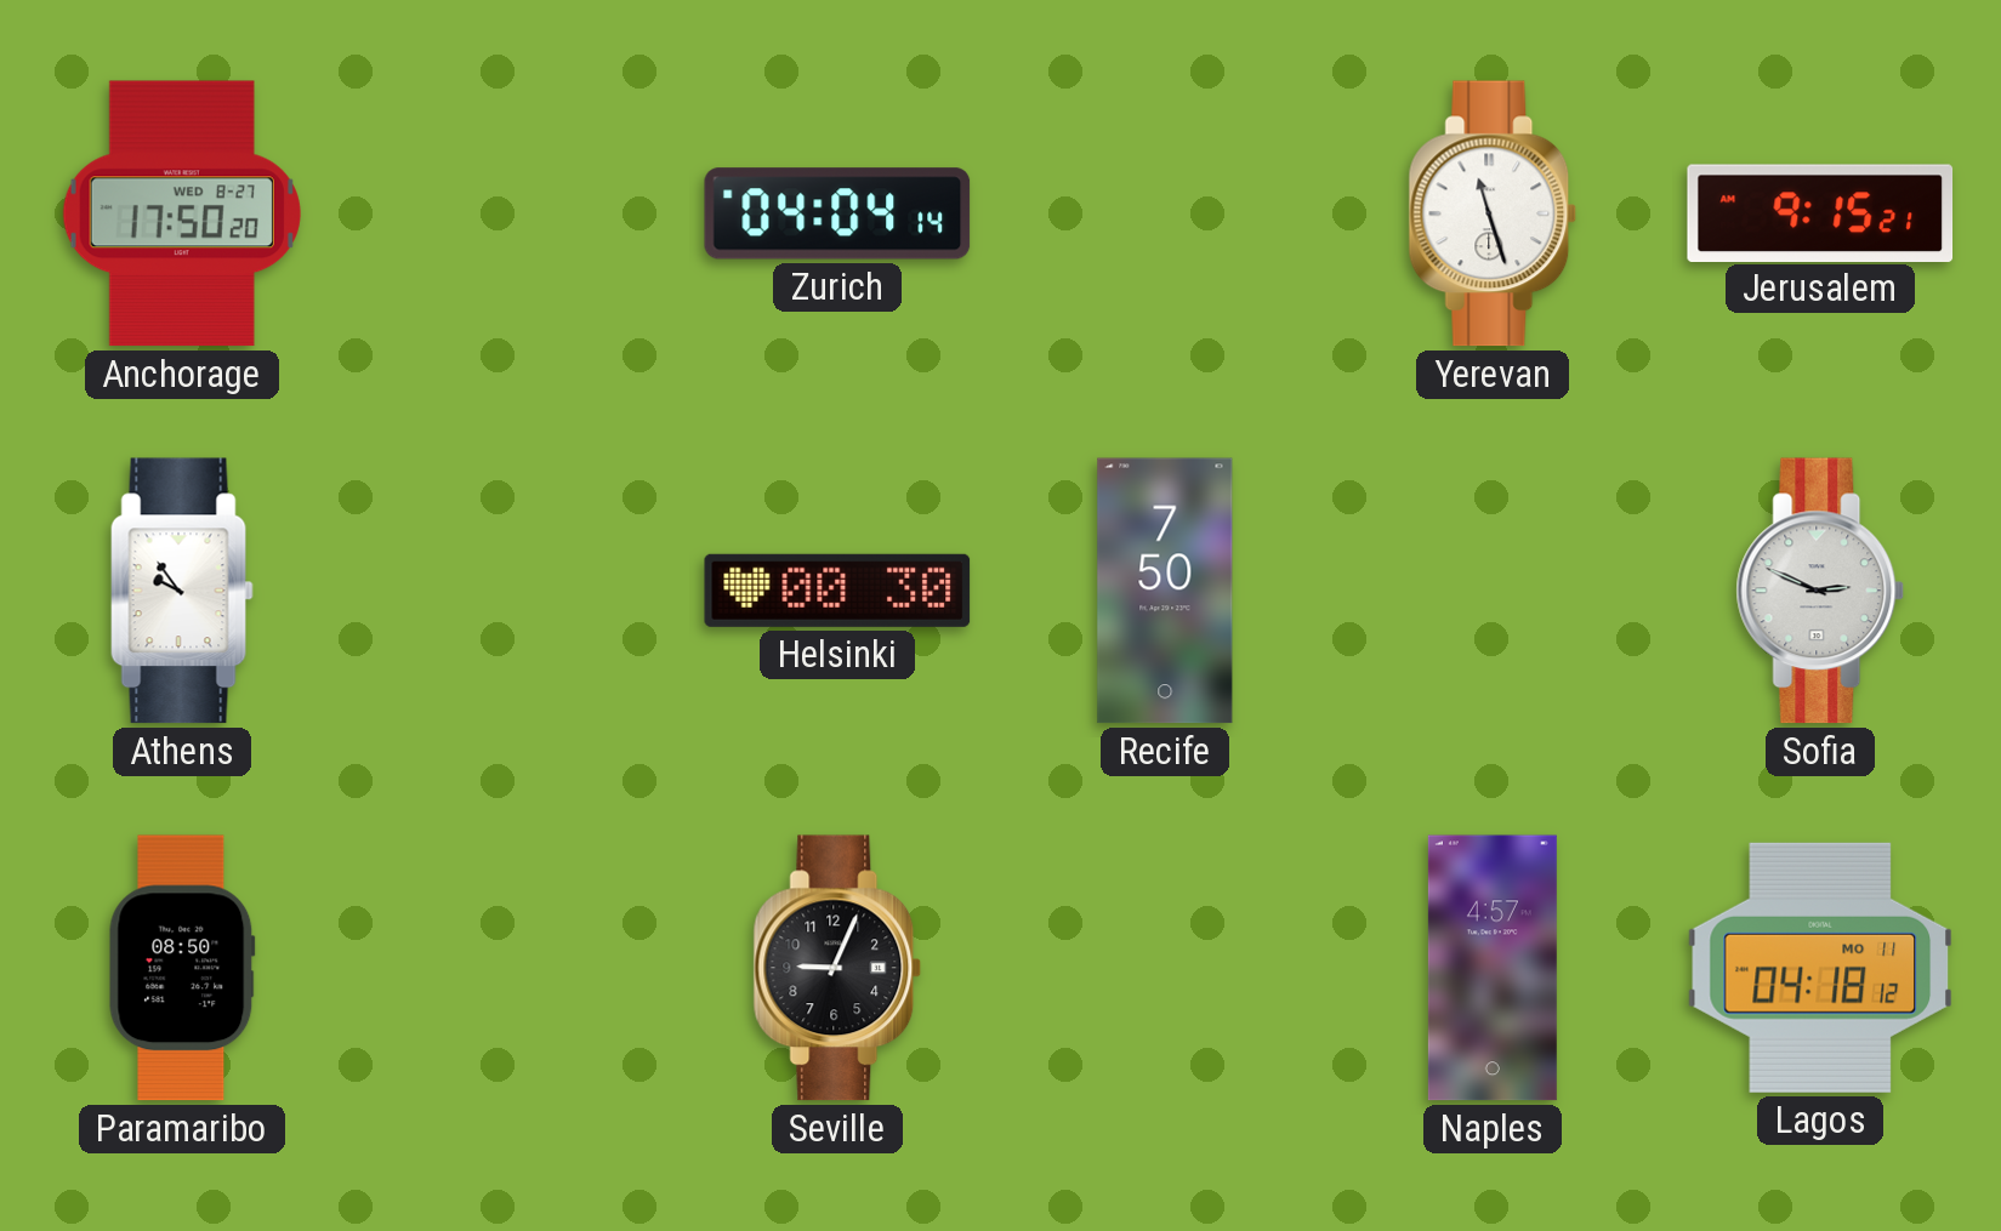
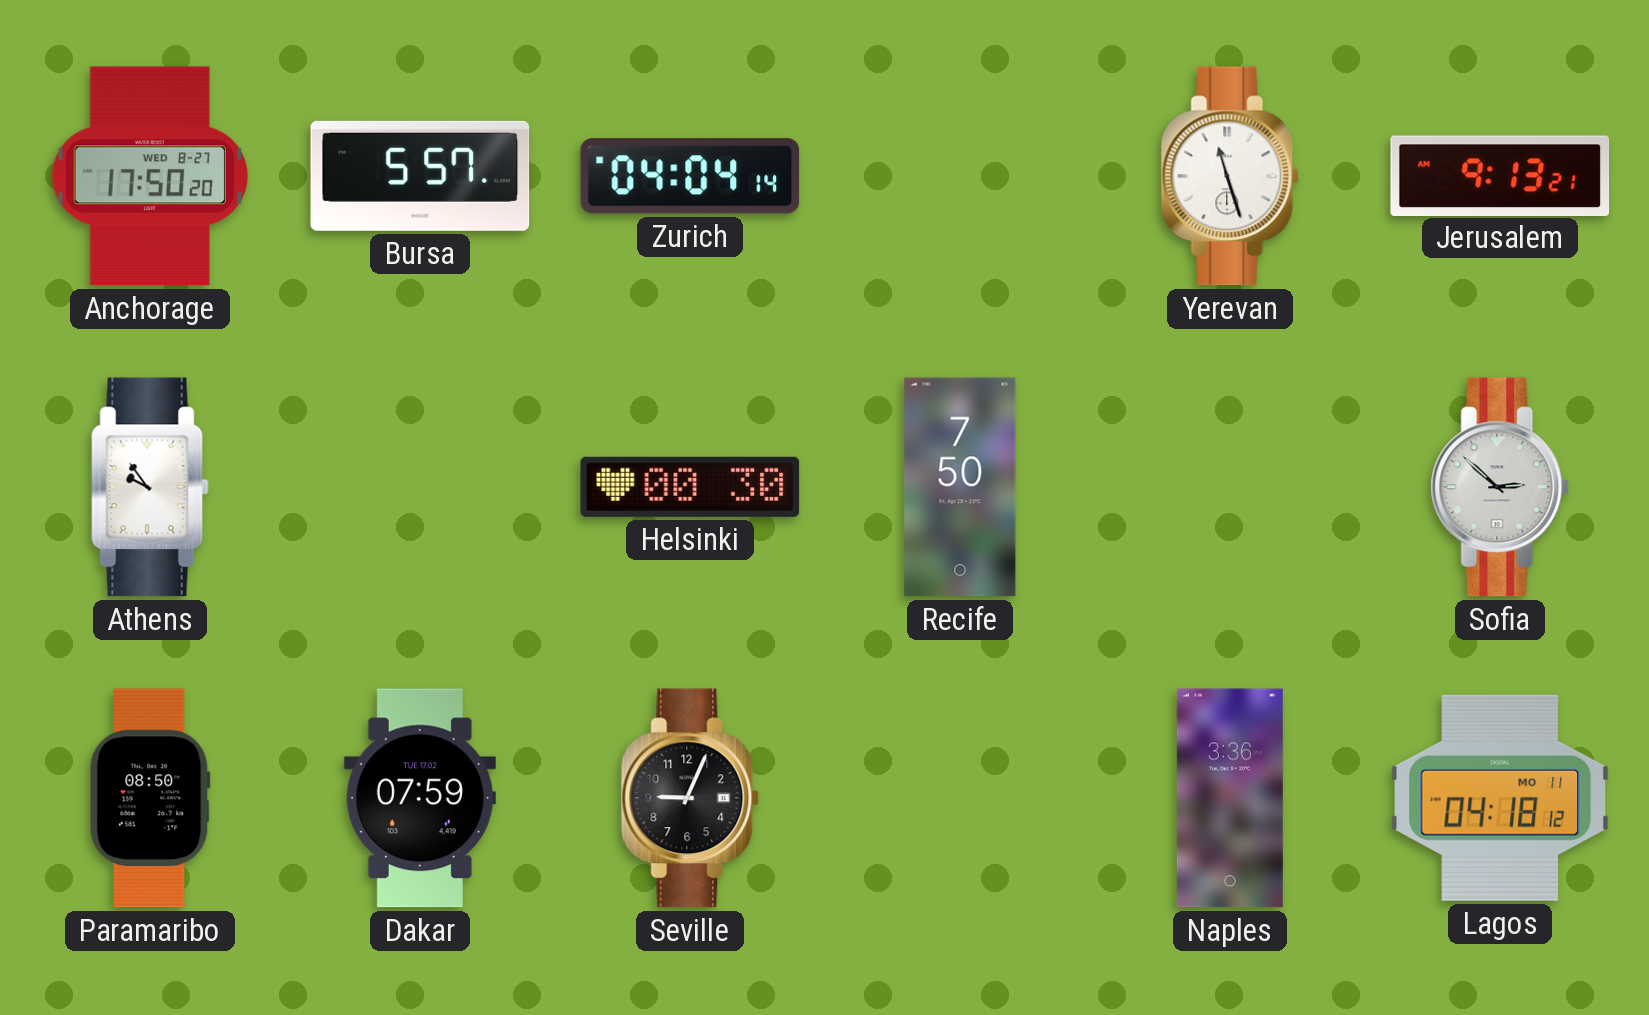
Bursa: none -> 5:57
Jerusalem: 9:15 -> 9:13
Sofia: 2:49 -> 2:52
Dakar: none -> 07:59
Naples: 4:57 -> 3:36
